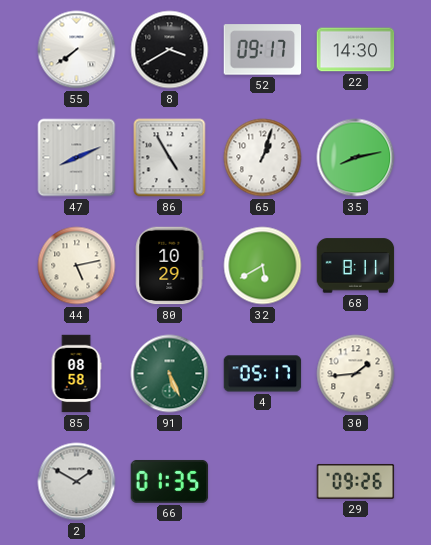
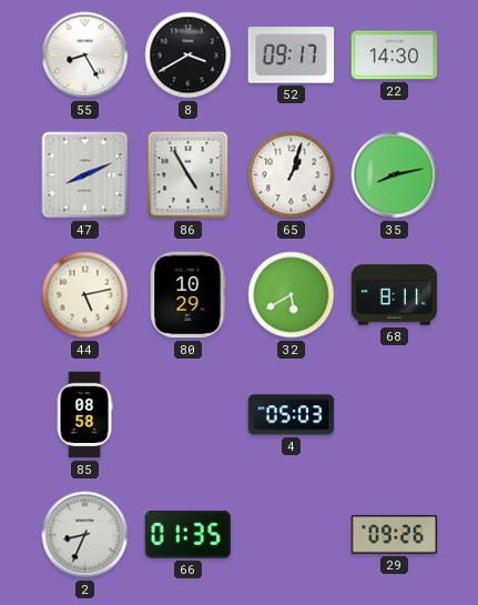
55: 7:39 -> 8:25
91: 5:26 -> none
4: 05:17 -> 05:03
30: 1:44 -> none
2: 1:50 -> 8:34
